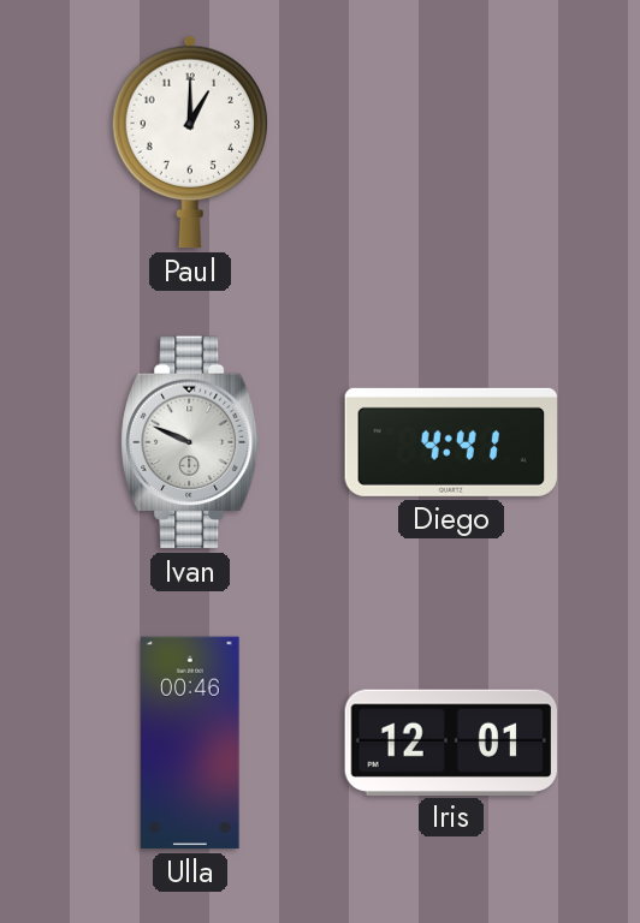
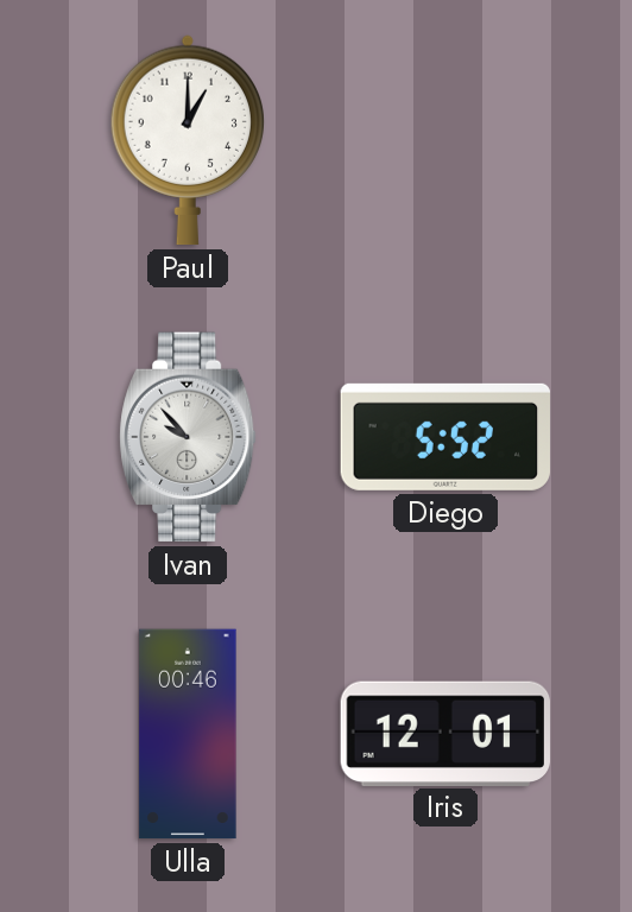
Ivan: 9:49 -> 9:53
Diego: 4:41 -> 5:52
